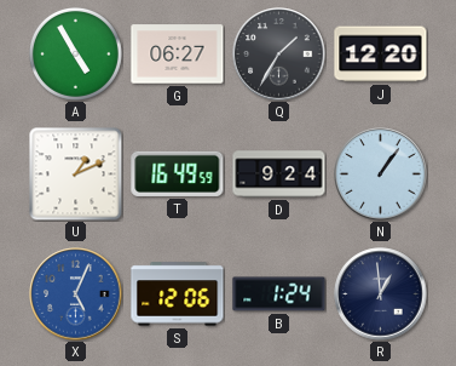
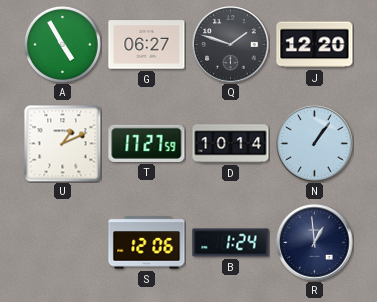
Q: 1:35 -> 1:48
T: 16:49 -> 17:27
D: 9:24 -> 10:14
X: 5:04 -> none
